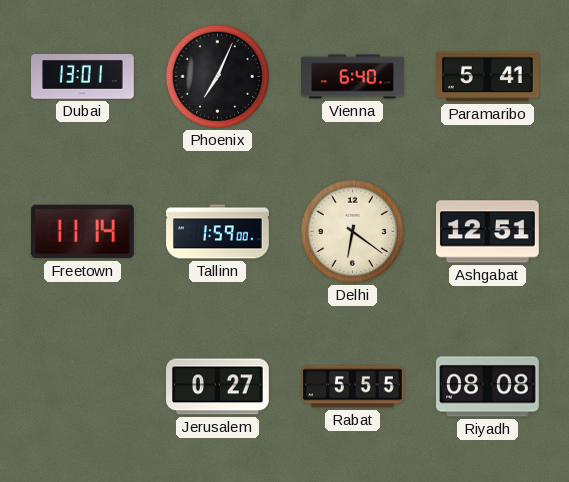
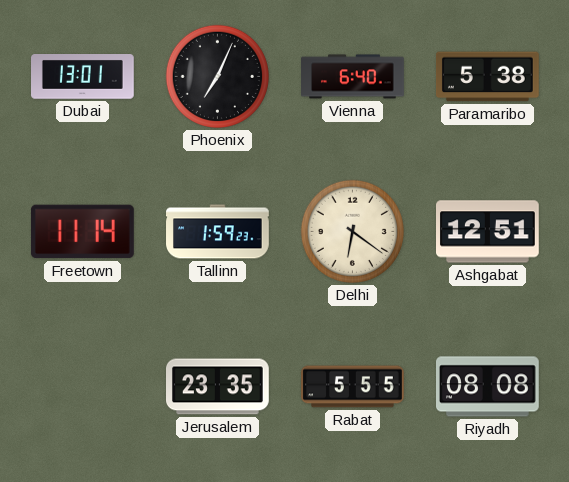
Paramaribo: 5:41 -> 5:38
Tallinn: 1:59:00 -> 1:59:23
Jerusalem: 0:27 -> 23:35
